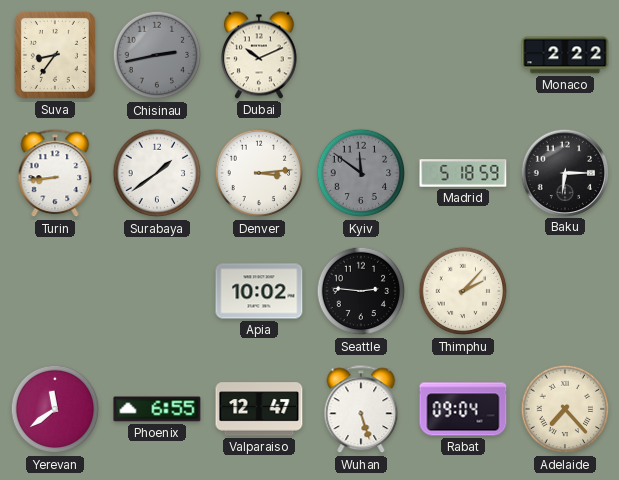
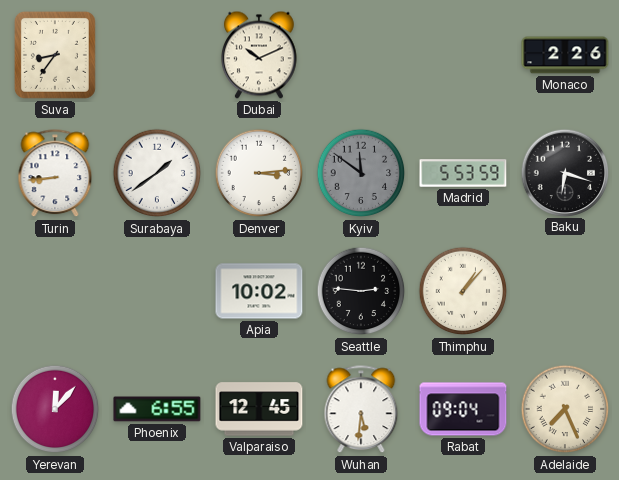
Chisinau: 2:43 -> none
Monaco: 2:22 -> 2:26
Madrid: 5:18 -> 5:53
Baku: 6:15 -> 6:18
Thimphu: 2:07 -> 1:07
Yerevan: 11:39 -> 12:07
Valparaiso: 12:47 -> 12:45
Wuhan: 5:27 -> 5:31
Adelaide: 7:23 -> 7:26
